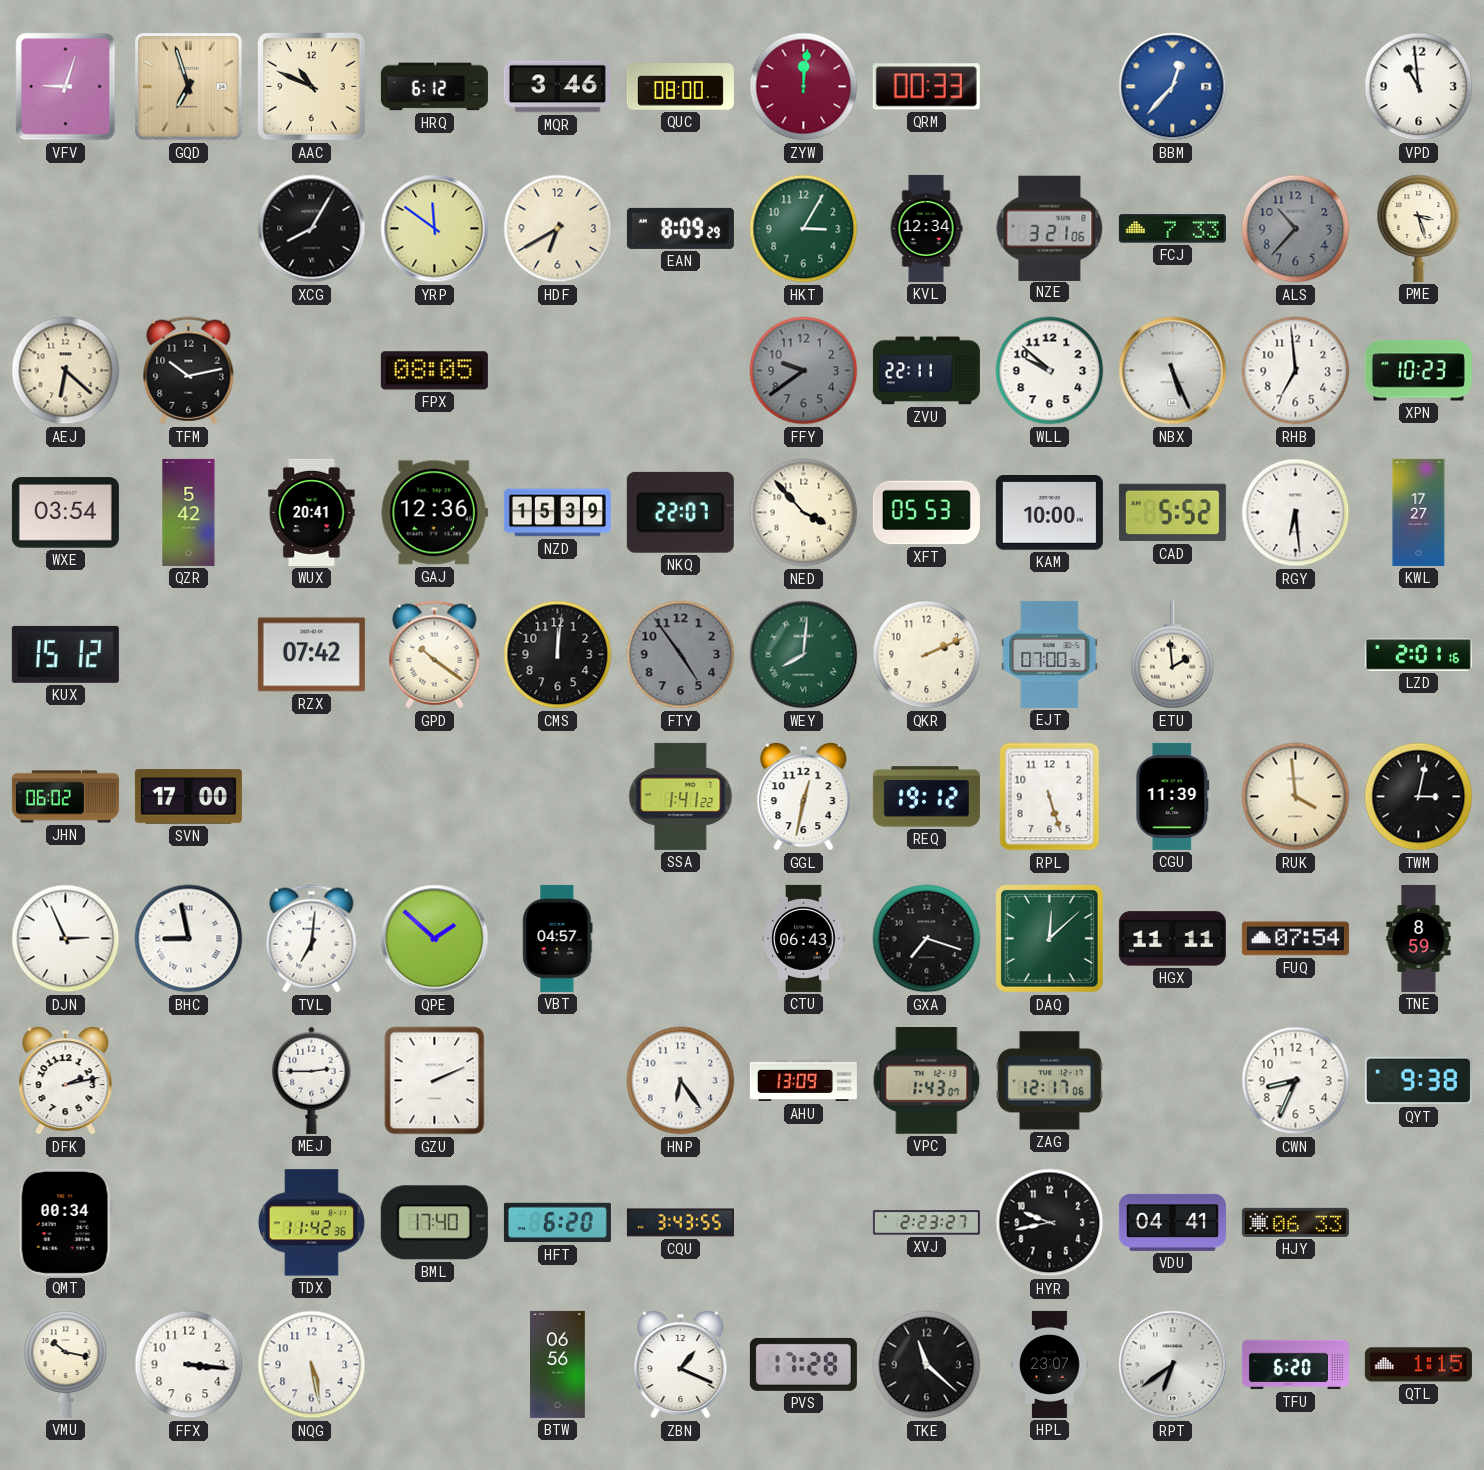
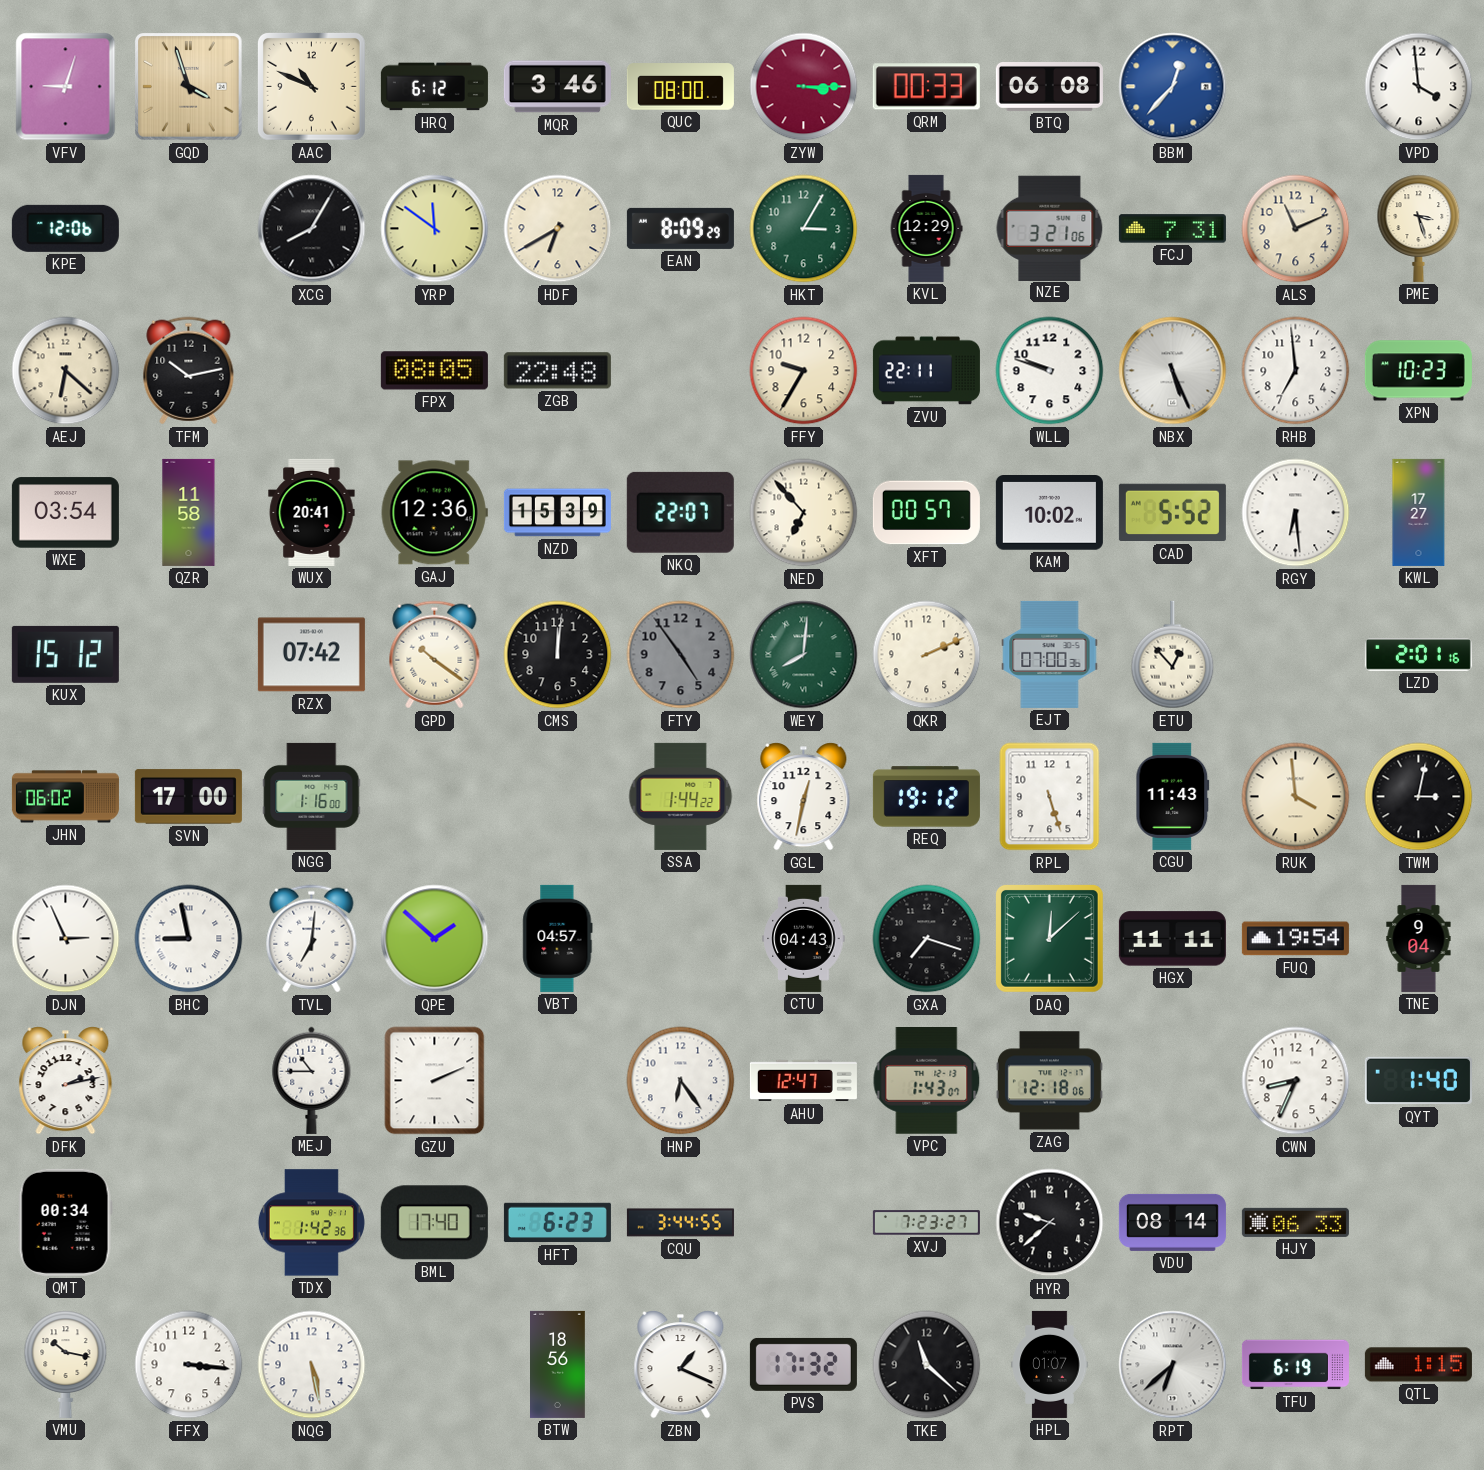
GQD: 6:57 -> 3:57
ZYW: 12:01 -> 3:15
BTQ: none -> 06:08
VPD: 10:59 -> 3:59
KPE: none -> 12:06
KVL: 12:34 -> 12:29
FCJ: 7:33 -> 7:31
ALS: 10:37 -> 11:11
ALS dial: grey -> cream
ZGB: none -> 22:48
FFY: 9:39 -> 9:35
FFY dial: grey -> cream
WLL: 9:52 -> 9:48
QZR: 5:42 -> 11:58
NED: 3:53 -> 6:53
XFT: 05:53 -> 00:57
KAM: 10:00 -> 10:02
ETU: 1:59 -> 12:53
NGG: none -> 1:16
SSA: 1:41 -> 1:44
CGU: 11:39 -> 11:43
CTU: 06:43 -> 04:43
FUQ: 07:54 -> 19:54
TNE: 8:59 -> 9:04
MEJ: 2:45 -> 10:45
AHU: 13:09 -> 12:47
ZAG: 12:17 -> 12:18
QYT: 9:38 -> 1:40
TDX: 11:42 -> 1:42
HFT: 6:20 -> 6:23
CQU: 3:43 -> 3:44
XVJ: 2:23 -> 7:23
HYR: 9:43 -> 9:38
VDU: 04:41 -> 08:14
BTW: 06:56 -> 18:56
PVS: 17:28 -> 17:32
HPL: 23:07 -> 01:07
RPT: 6:39 -> 6:38
TFU: 6:20 -> 6:19
